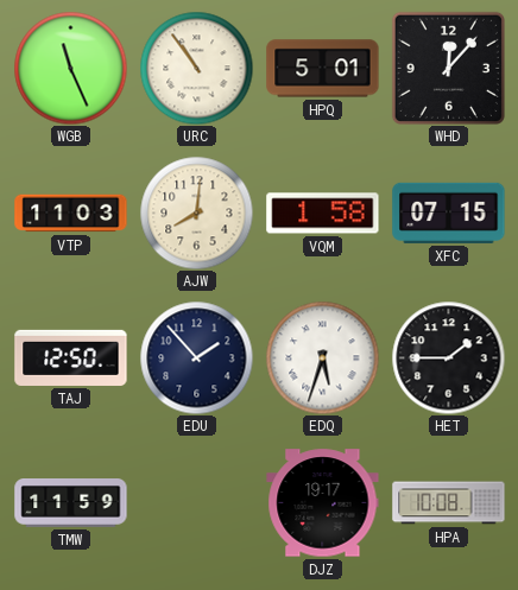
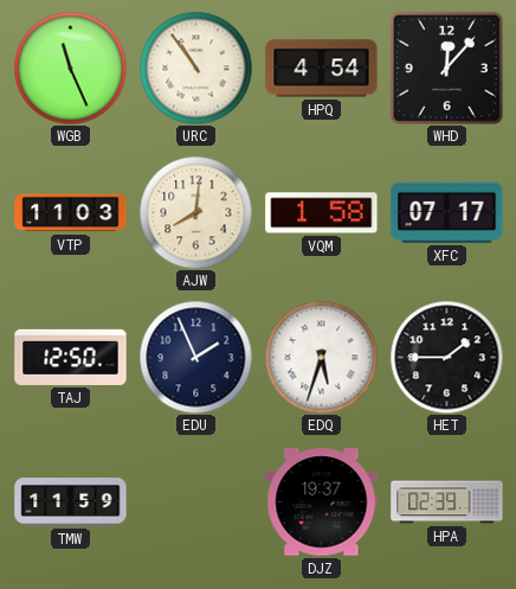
HPQ: 5:01 -> 4:54
XFC: 07:15 -> 07:17
EDU: 1:53 -> 1:56
DJZ: 19:17 -> 19:37
HPA: 10:08 -> 02:39
